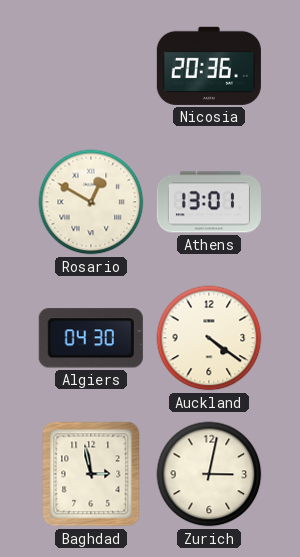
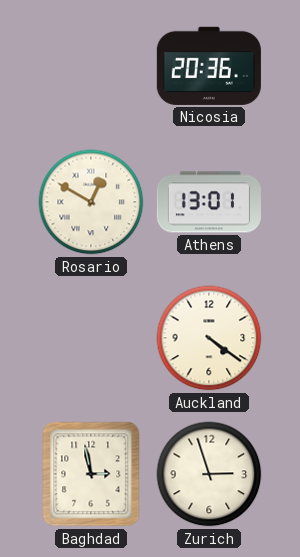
Algiers: 04:30 -> none
Zurich: 3:02 -> 2:57
